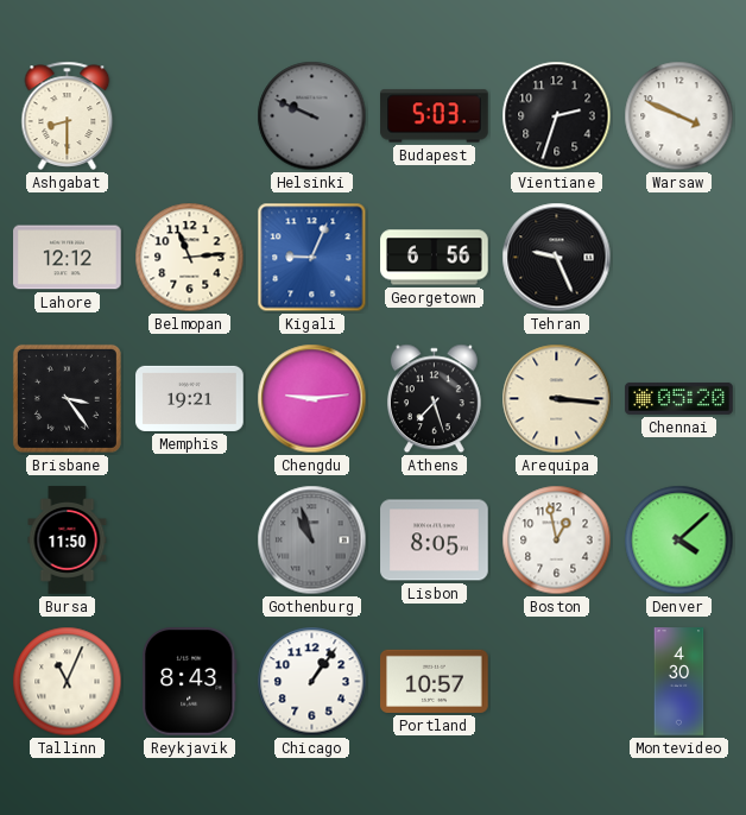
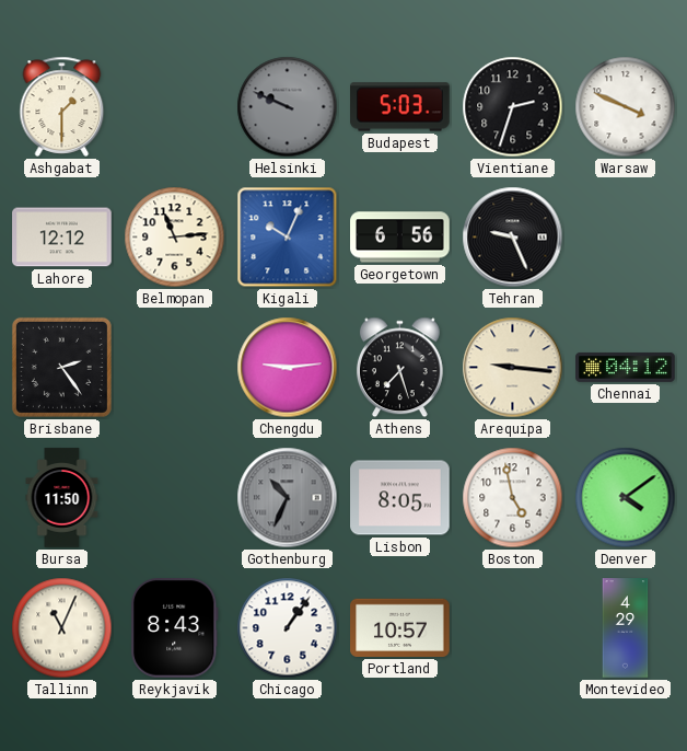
Ashgabat: 8:30 -> 1:30
Kigali: 9:04 -> 10:04
Brisbane: 3:24 -> 2:24
Memphis: 19:21 -> none
Arequipa: 3:16 -> 9:16
Chennai: 05:20 -> 04:12
Gothenburg: 10:57 -> 10:34
Boston: 12:58 -> 4:58
Denver: 4:08 -> 4:09
Montevideo: 4:30 -> 4:29
